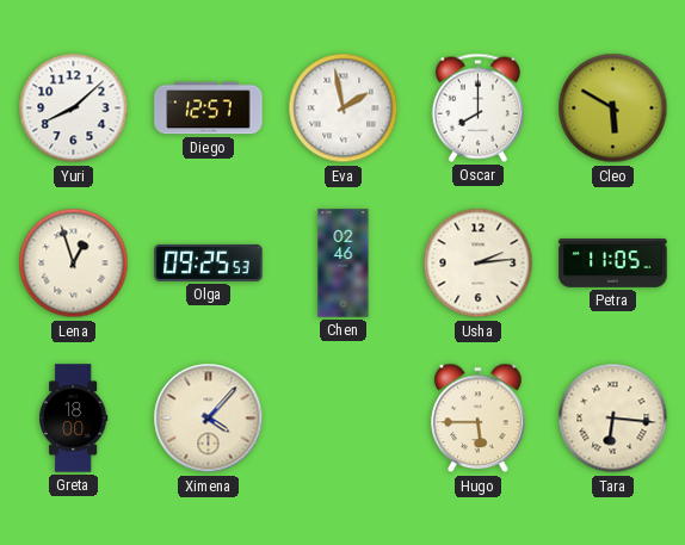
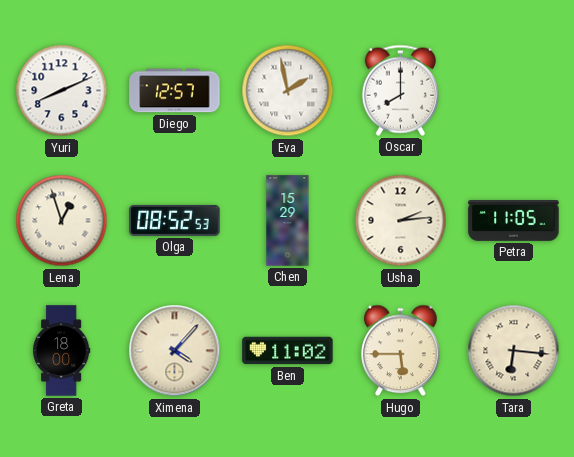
Yuri: 8:08 -> 8:11
Cleo: 5:50 -> none
Olga: 09:25 -> 08:52
Chen: 02:46 -> 15:29
Ben: none -> 11:02
